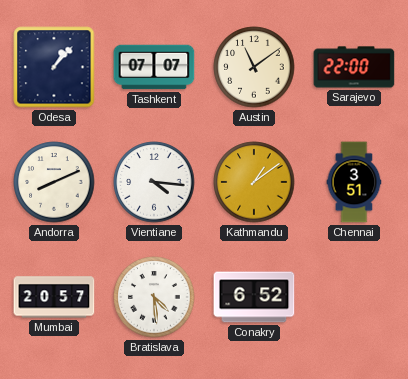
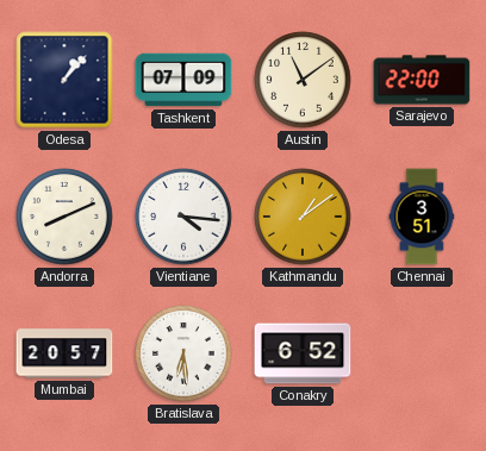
Tashkent: 07:07 -> 07:09
Bratislava: 4:29 -> 6:29
